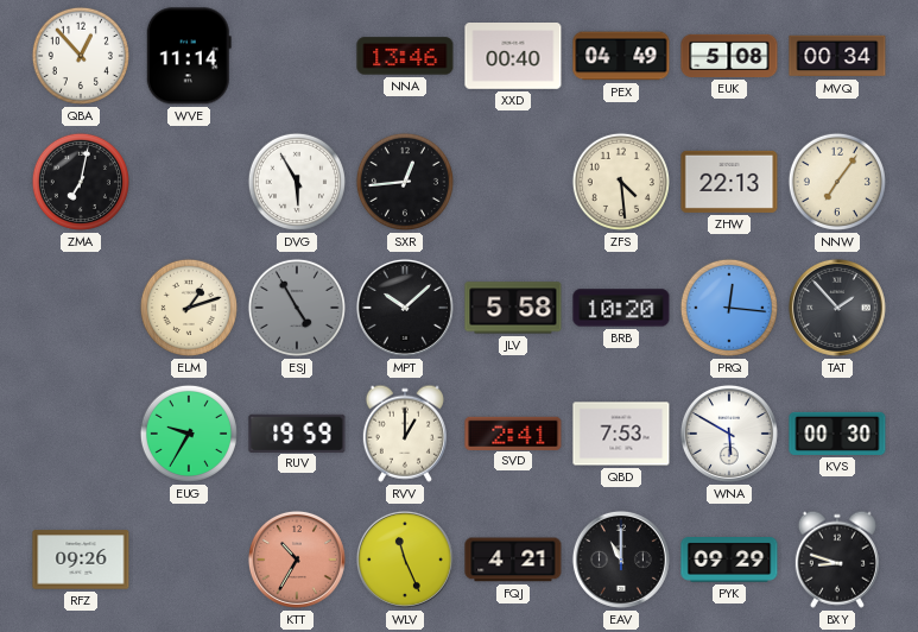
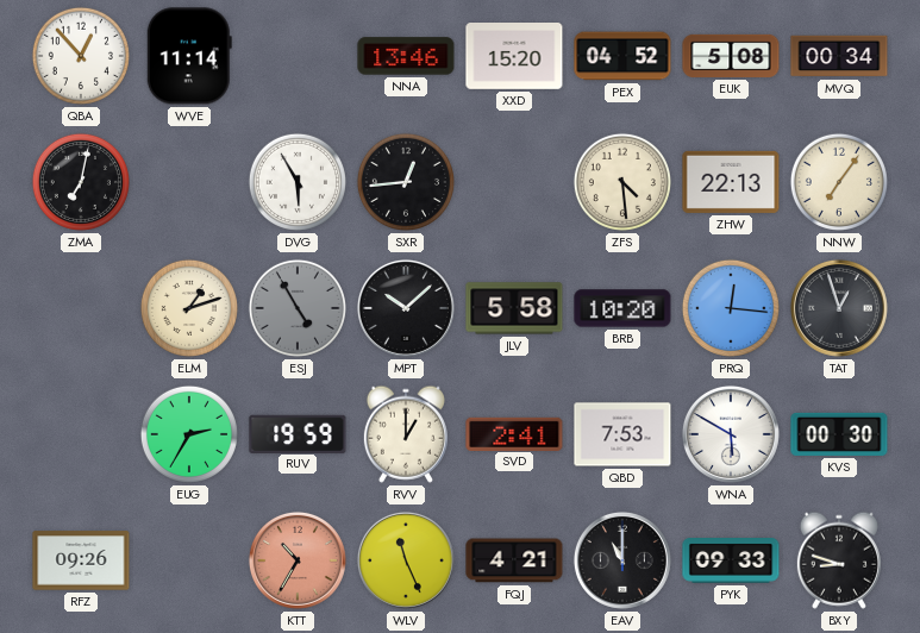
XXD: 00:40 -> 15:20
PEX: 04:49 -> 04:52
TAT: 1:53 -> 12:57
EUG: 9:35 -> 2:35
PYK: 09:29 -> 09:33
